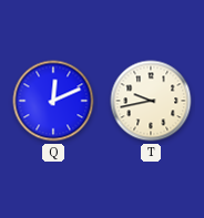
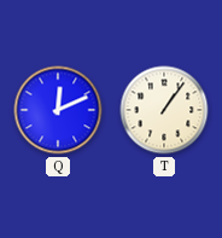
T: 9:43 -> 1:06
